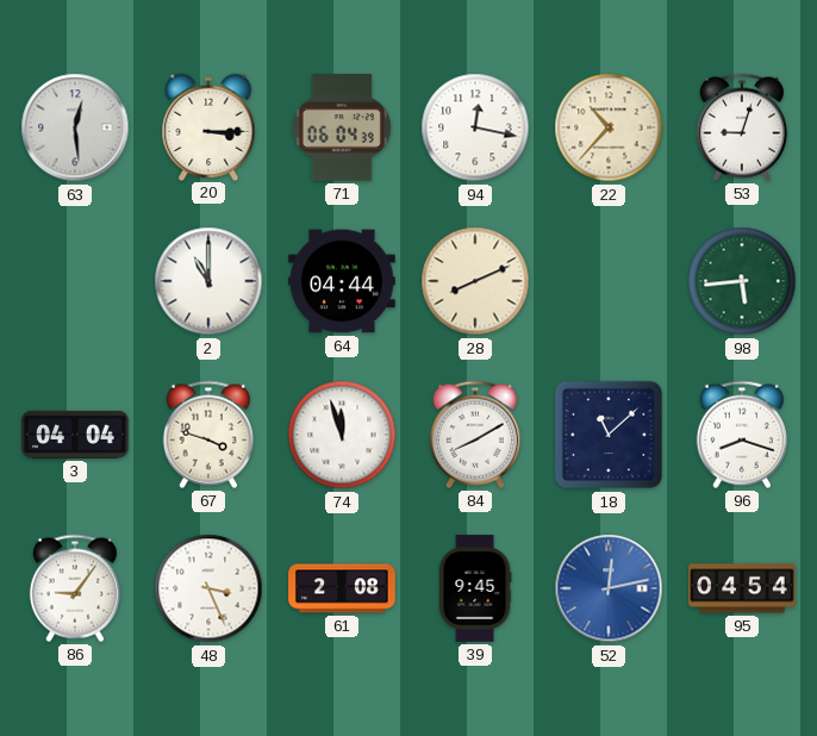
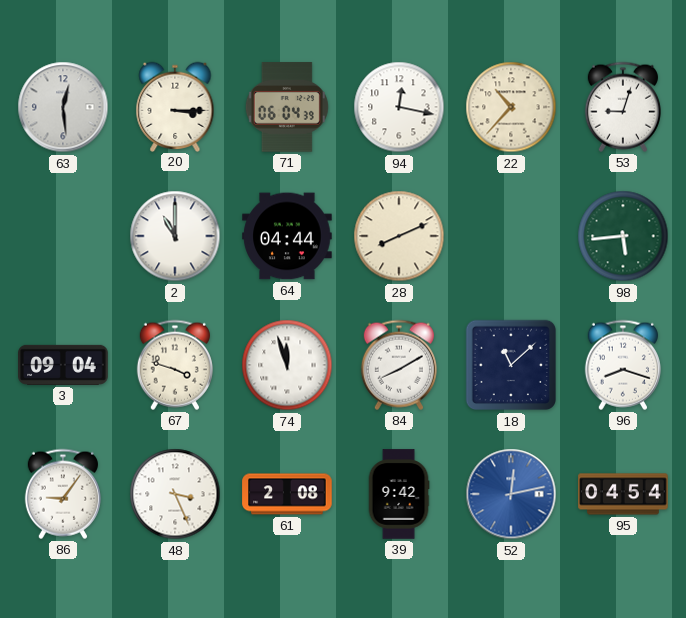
3: 04:04 -> 09:04
39: 9:45 -> 9:42
